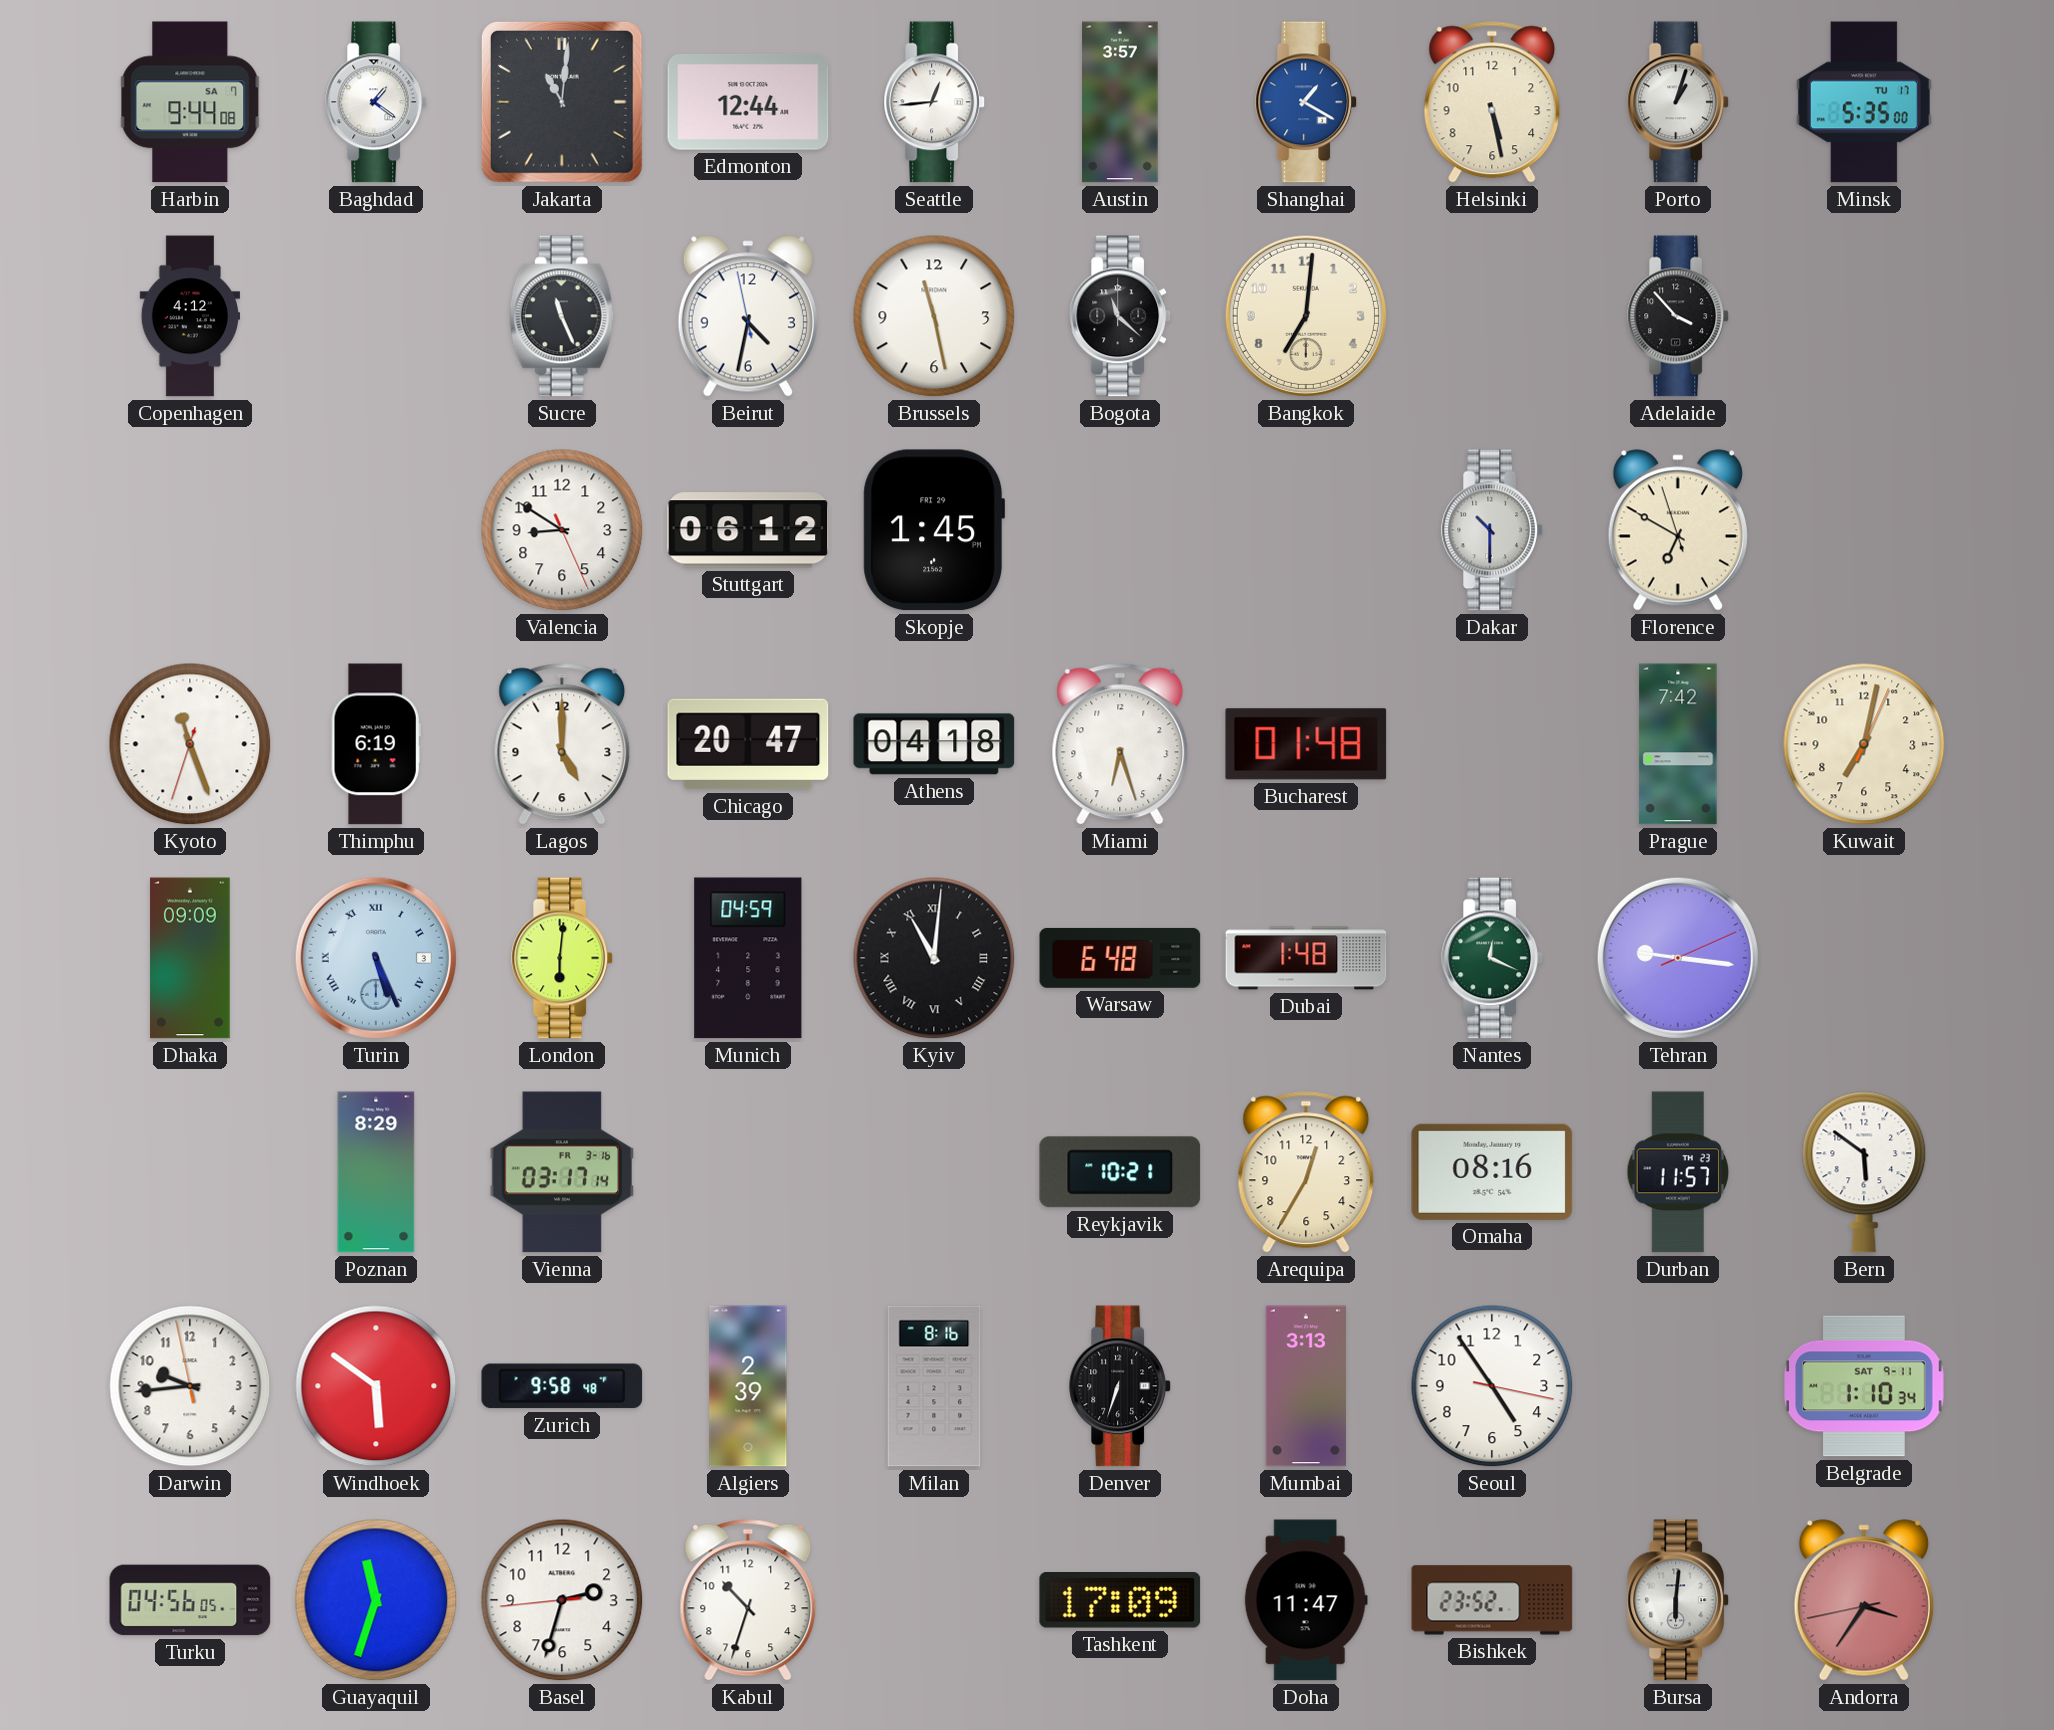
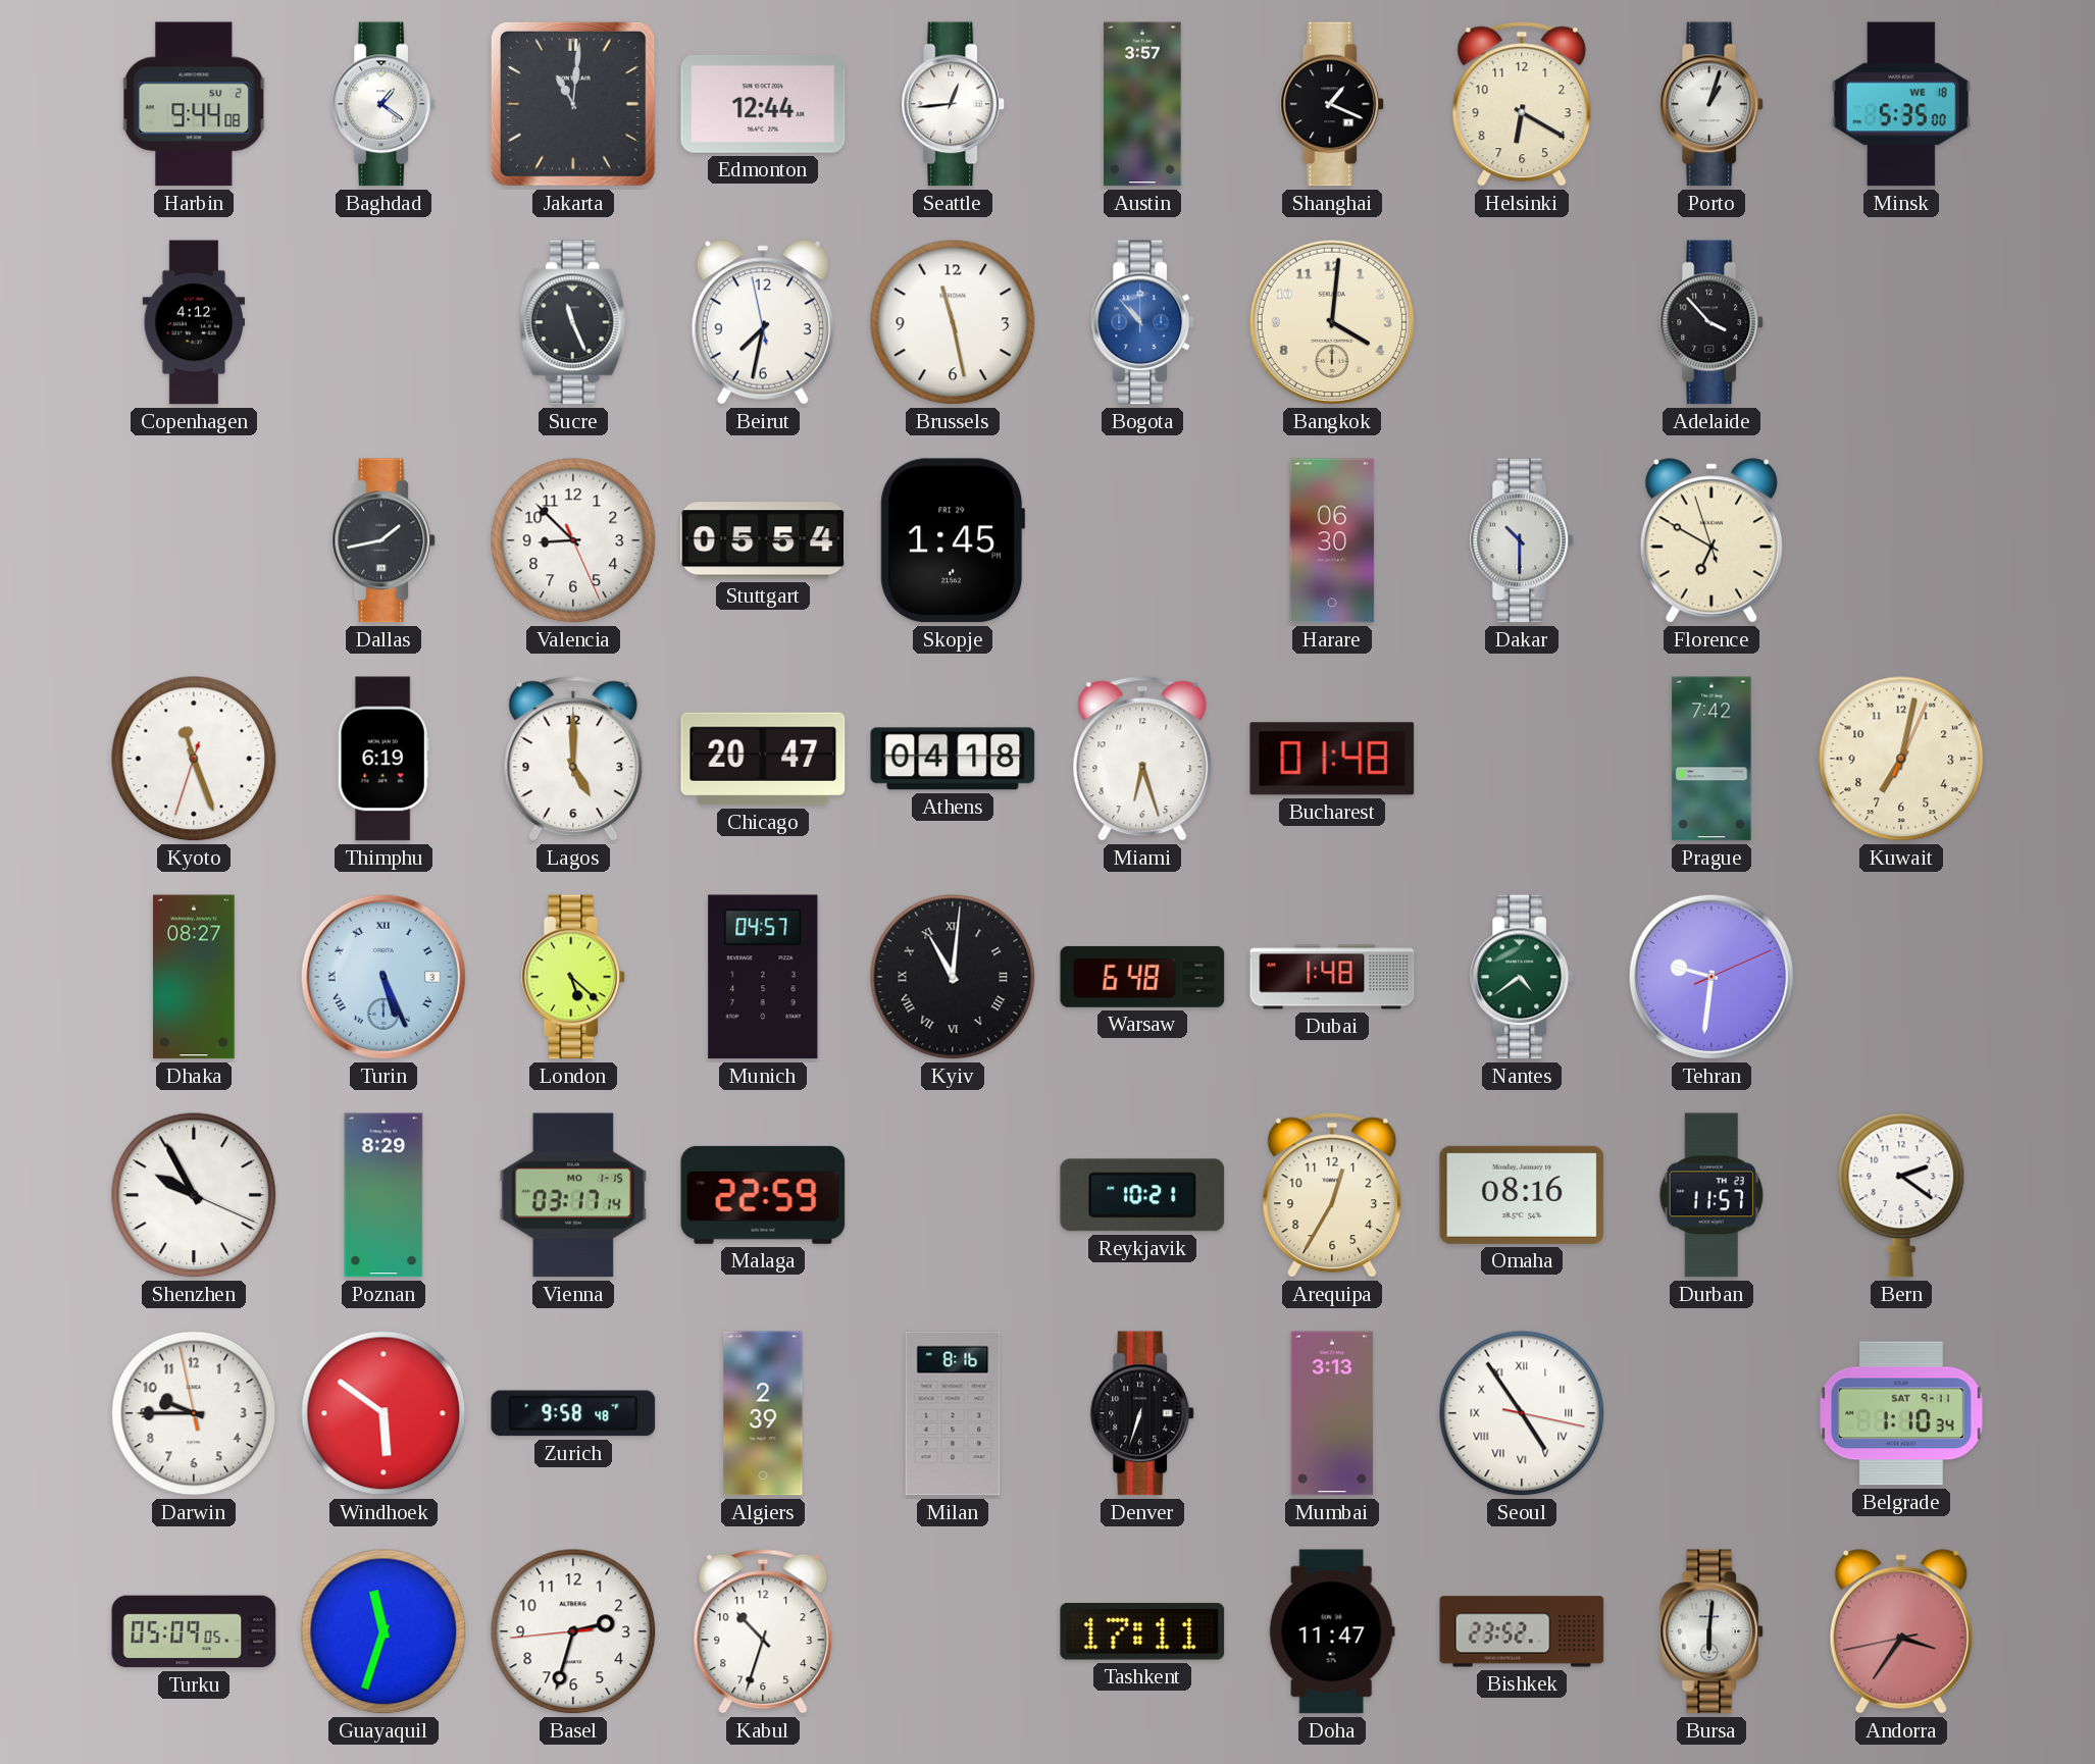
Harbin date: SA 7 -> SU 2
Shanghai: 1:20 -> 1:19
Shanghai dial: blue -> black
Helsinki: 5:28 -> 6:20
Minsk date: TU 17 -> WE 18
Beirut: 4:31 -> 7:31
Bogota: 11:22 -> 10:53
Bogota dial: black -> blue
Bangkok: 7:01 -> 4:01
Dallas: none -> 1:43
Valencia: 8:50 -> 8:52
Stuttgart: 06:12 -> 05:54
Harare: none -> 06:30
Dhaka: 09:09 -> 08:27
London: 6:01 -> 5:22
Munich: 04:59 -> 04:57
Nantes: 12:19 -> 4:39
Tehran: 9:16 -> 9:31
Shenzhen: none -> 9:55
Vienna date: FR 3-16 -> MO 1-15
Malaga: none -> 22:59
Bern: 5:51 -> 2:21
Darwin: 9:43 -> 9:44
Seoul numerals: Arabic -> Roman
Turku: 04:56 -> 05:09
Tashkent: 17:09 -> 17:11
